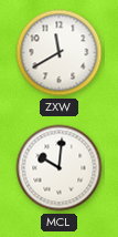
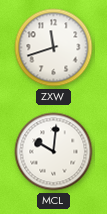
ZXW: 11:40 -> 11:42
